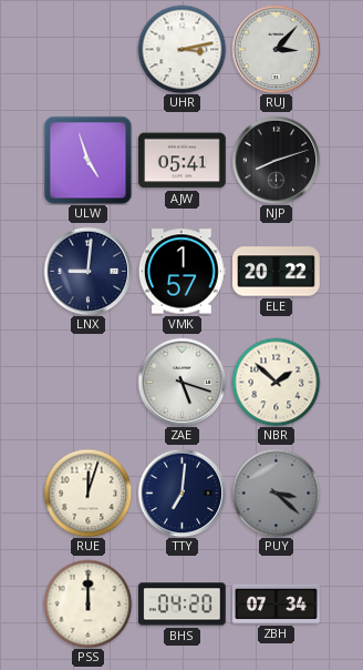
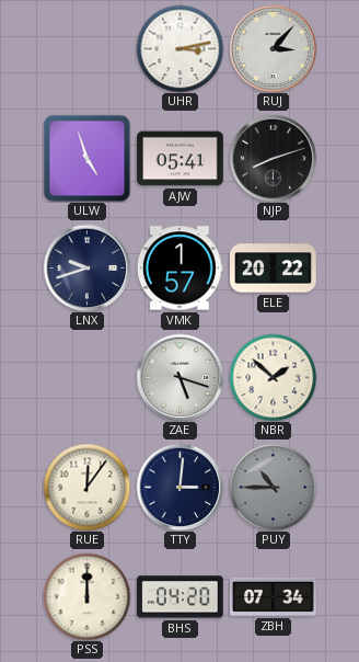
LNX: 9:01 -> 9:42
RUE: 12:03 -> 12:06
TTY: 7:01 -> 3:01
PUY: 3:22 -> 10:45
